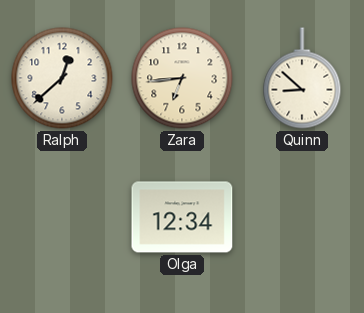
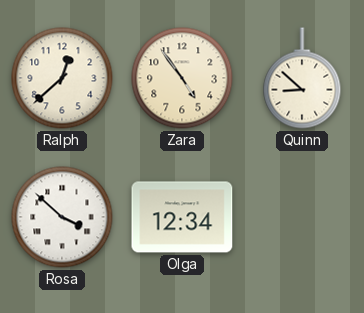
Zara: 6:44 -> 4:54
Rosa: none -> 3:52
